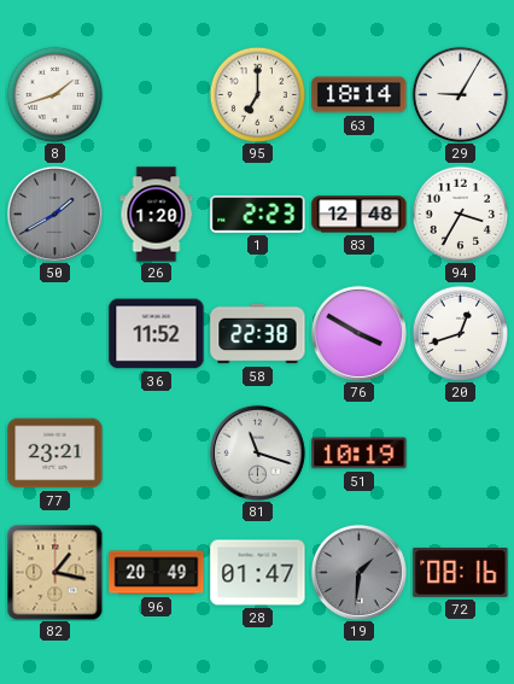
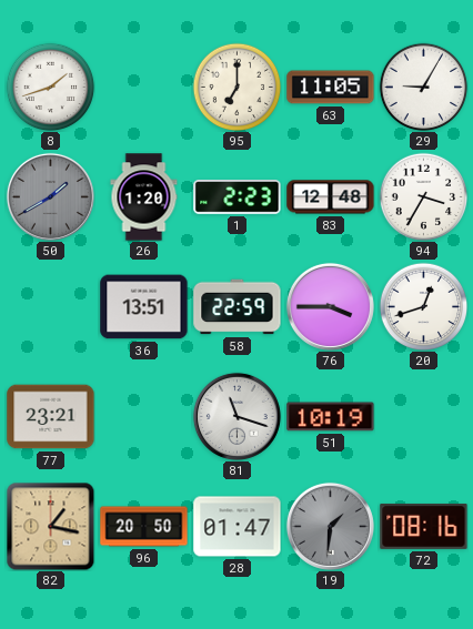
63: 18:14 -> 11:05
36: 11:52 -> 13:51
58: 22:38 -> 22:59
76: 3:50 -> 3:45
96: 20:49 -> 20:50
